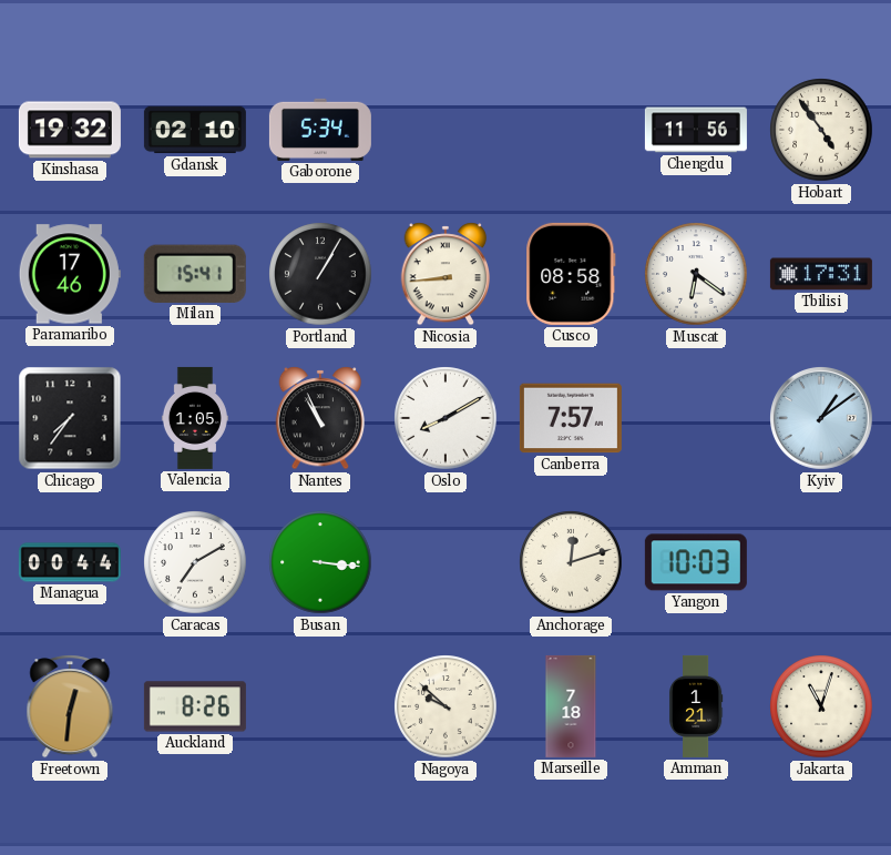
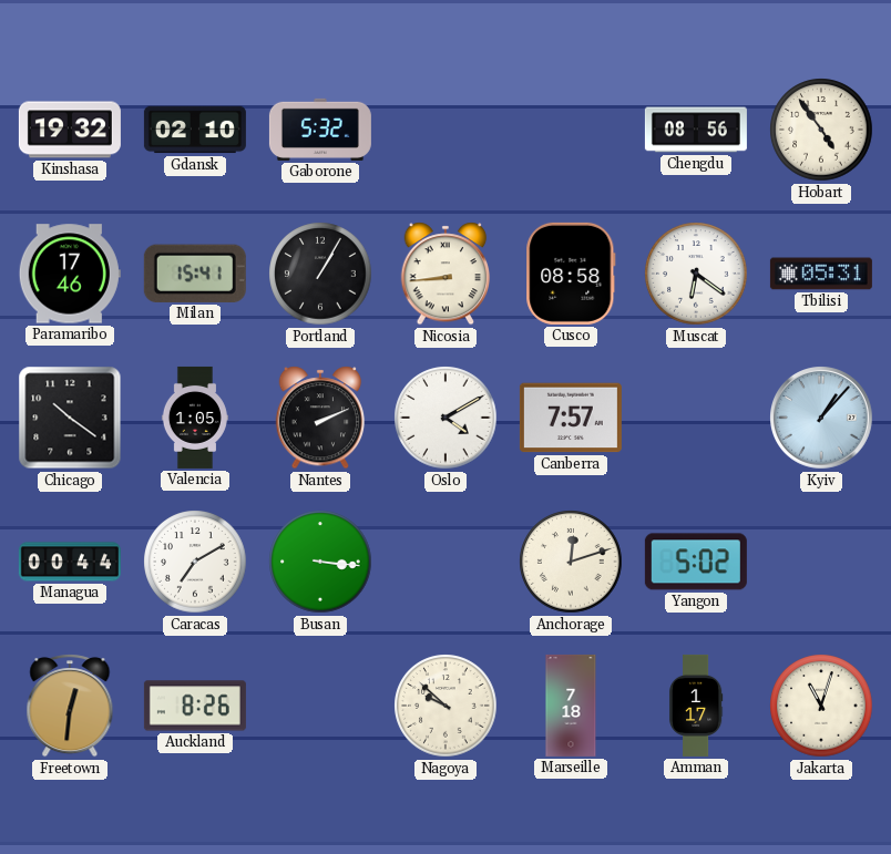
Gaborone: 5:34 -> 5:32
Chengdu: 11:56 -> 08:56
Tbilisi: 17:31 -> 05:31
Chicago: 7:36 -> 10:21
Nantes: 10:56 -> 2:11
Oslo: 8:10 -> 4:10
Kyiv: 1:09 -> 1:07
Yangon: 10:03 -> 5:02
Amman: 1:21 -> 1:17
